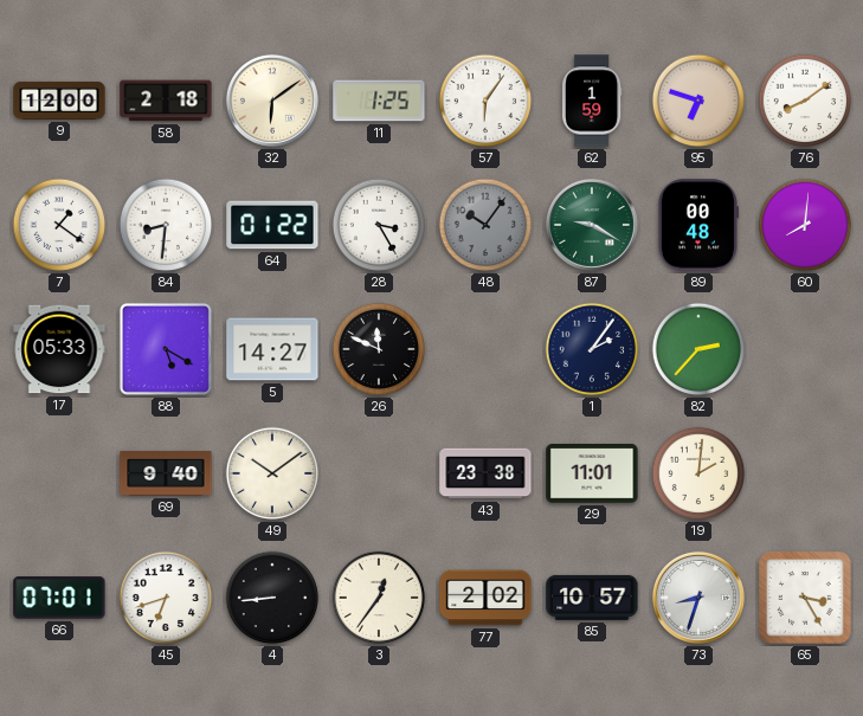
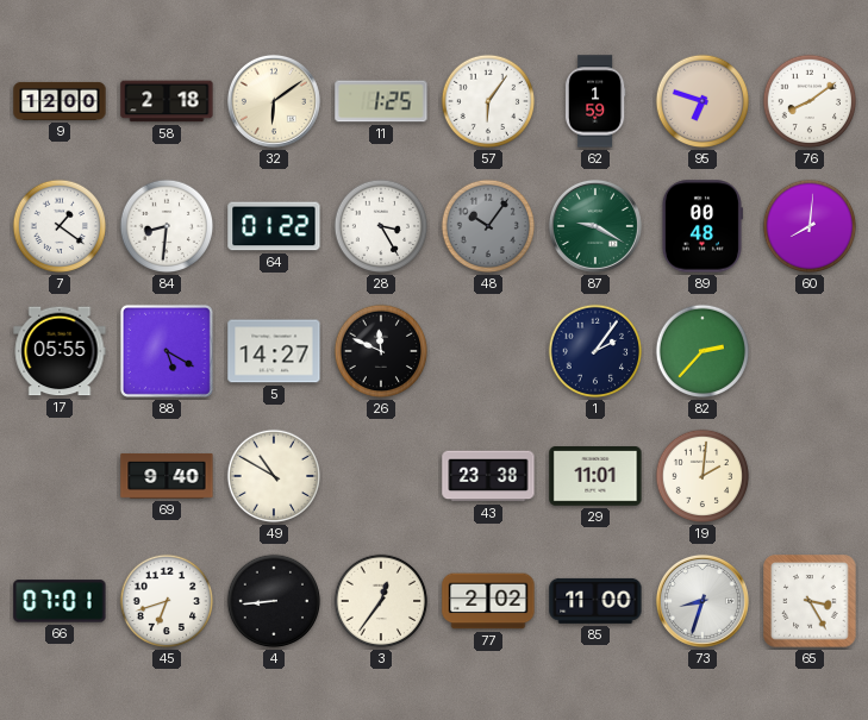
17: 05:33 -> 05:55
49: 10:09 -> 10:50
85: 10:57 -> 11:00
